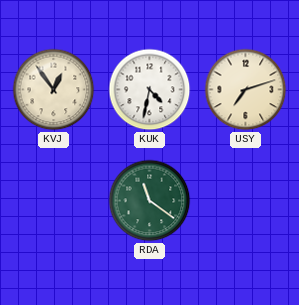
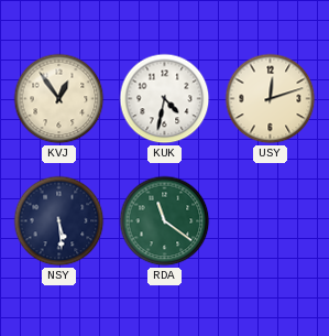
USY: 7:12 -> 12:12
NSY: none -> 5:29
